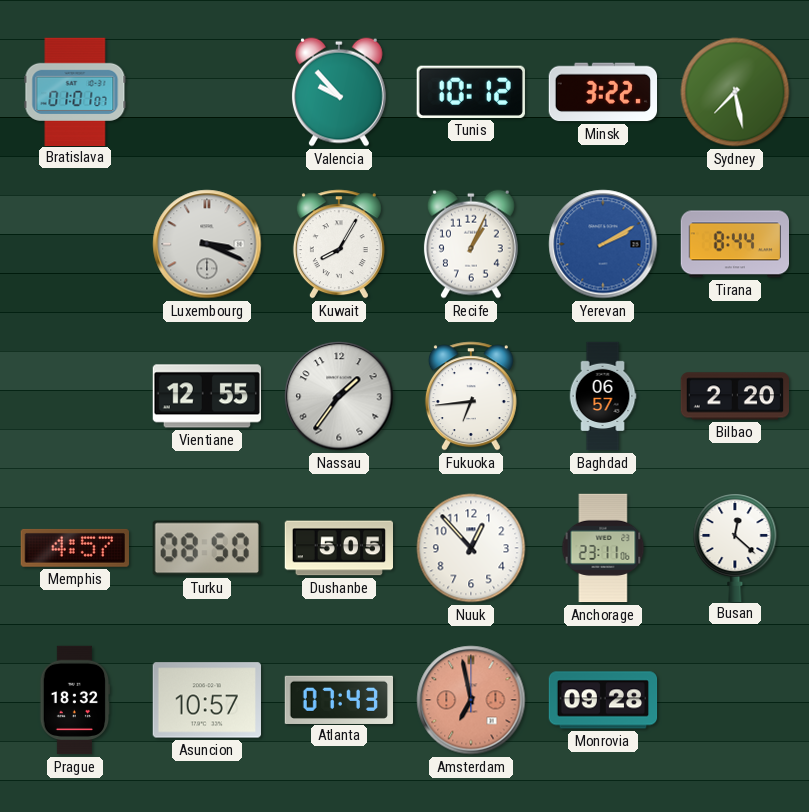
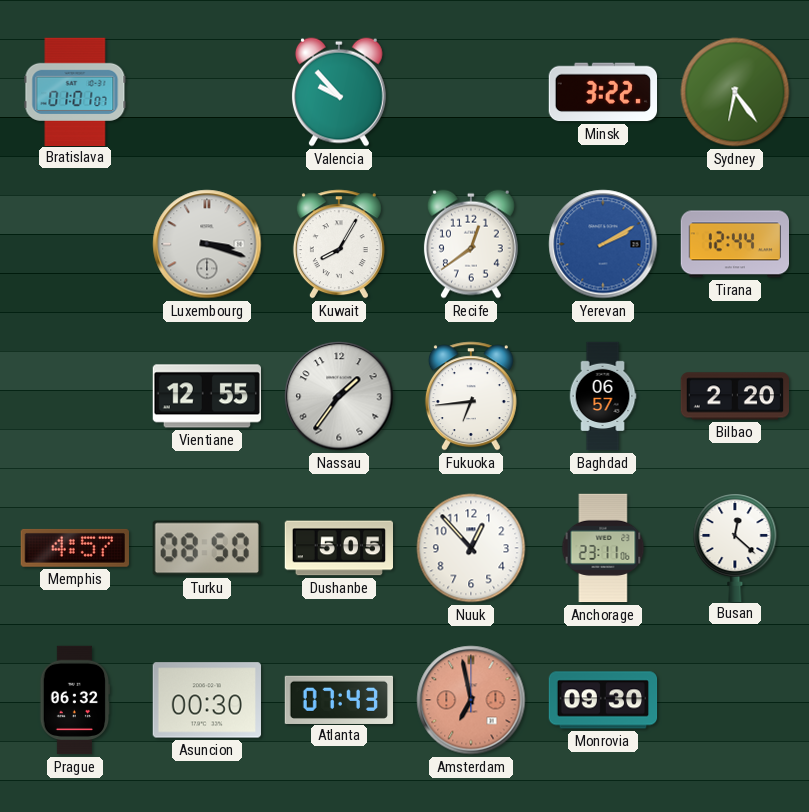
Tunis: 10:12 -> none
Sydney: 7:28 -> 6:24
Luxembourg: 3:19 -> 3:18
Recife: 1:04 -> 12:39
Tirana: 8:44 -> 12:44
Prague: 18:32 -> 06:32
Asuncion: 10:57 -> 00:30
Monrovia: 09:28 -> 09:30
